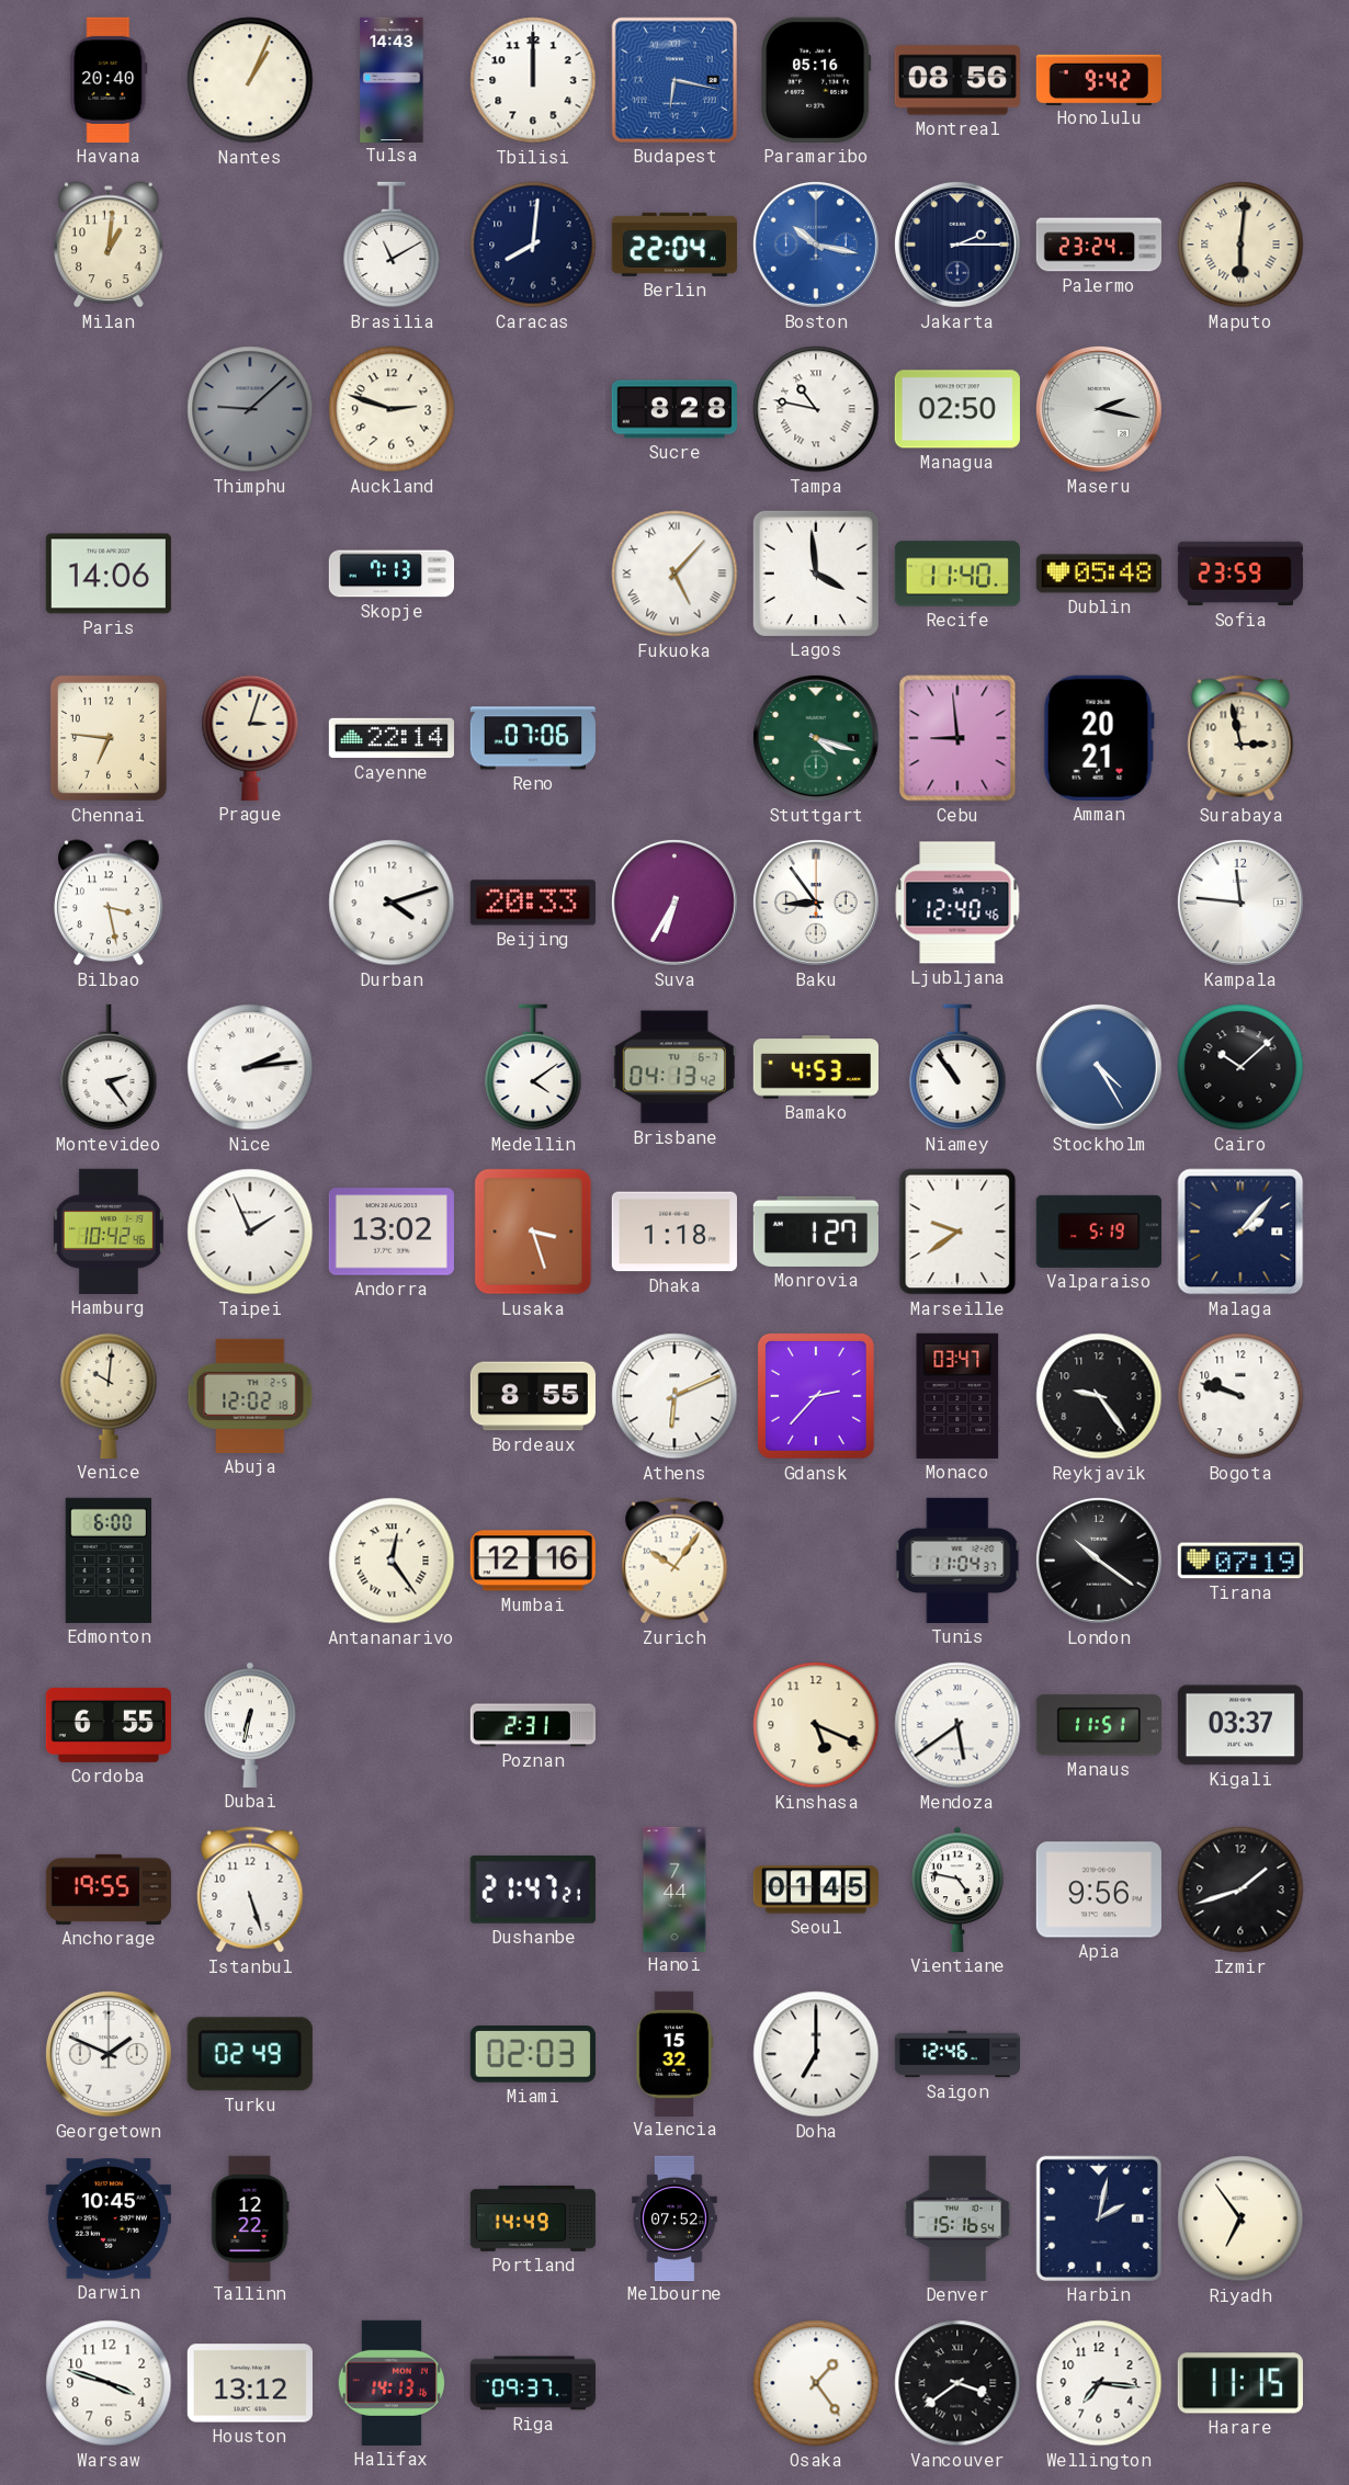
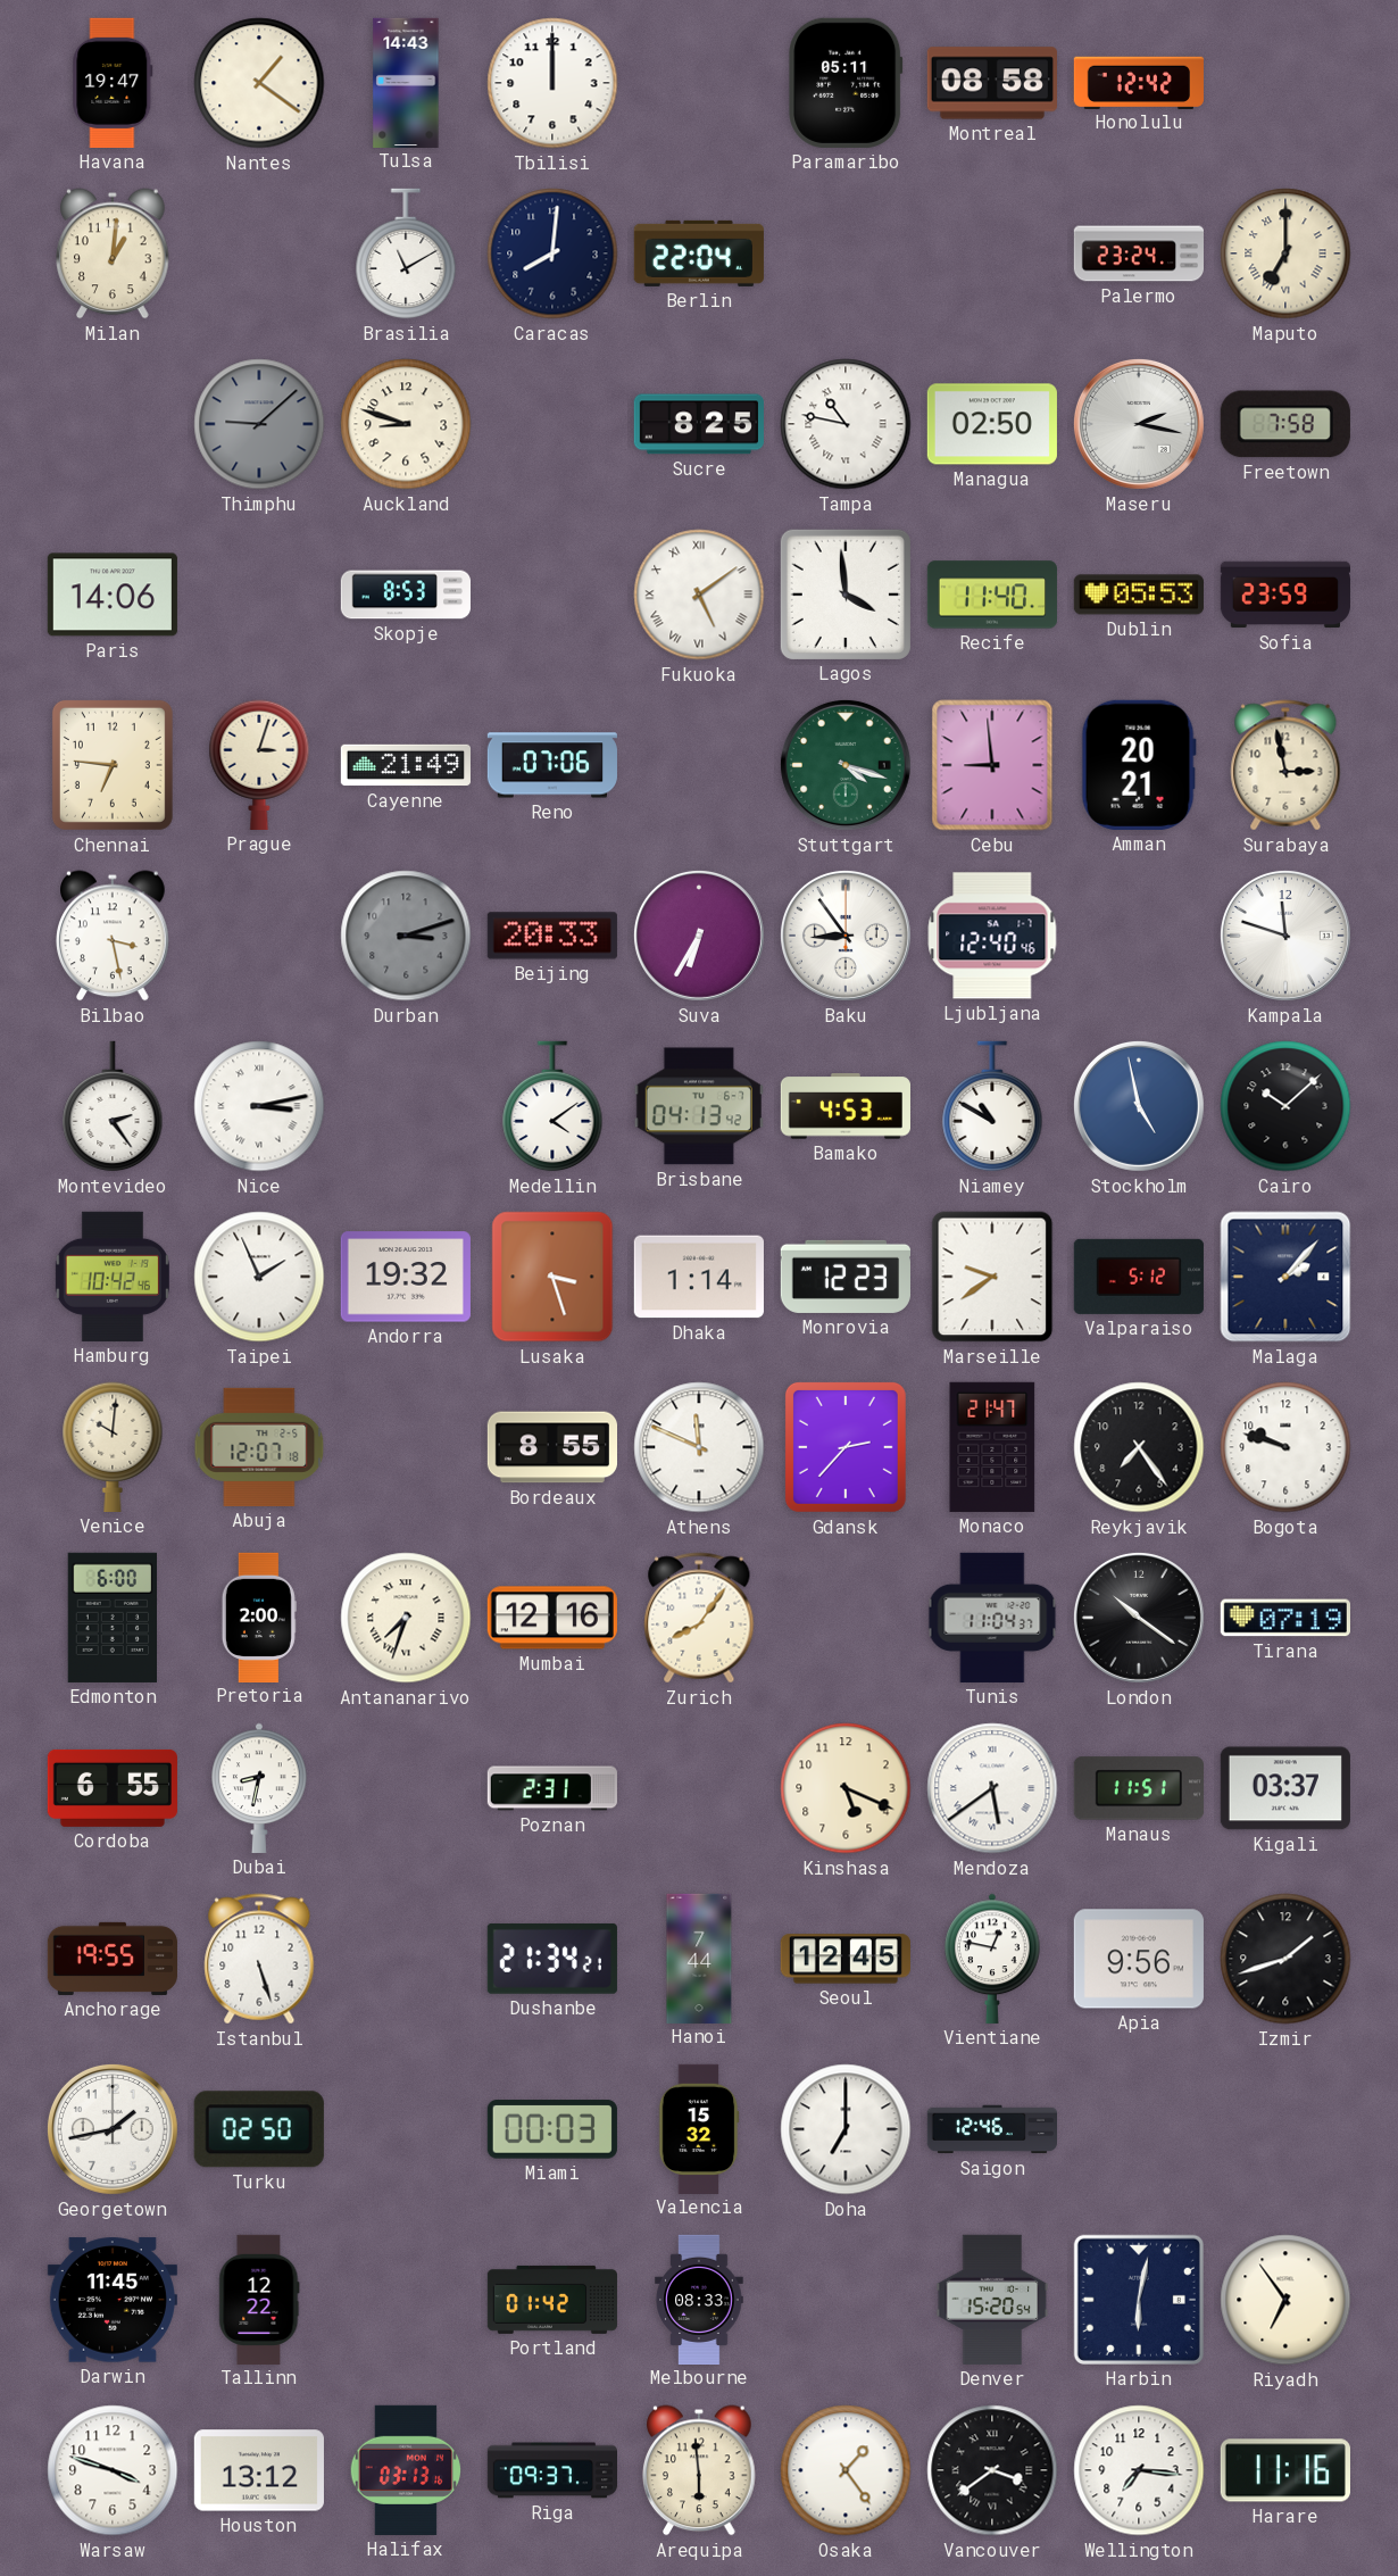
Havana: 20:40 -> 19:47
Nantes: 1:04 -> 1:21
Budapest: 6:17 -> none
Paramaribo: 05:16 -> 05:11
Montreal: 08:56 -> 08:58
Honolulu: 9:42 -> 12:42
Boston: 10:17 -> none
Jakarta: 2:15 -> none
Maputo: 6:01 -> 7:00
Auckland: 2:48 -> 8:48
Sucre: 8:28 -> 8:25
Freetown: none -> 7:58
Skopje: 7:13 -> 8:53
Fukuoka: 5:07 -> 5:09
Dublin: 05:48 -> 05:53
Cayenne: 22:14 -> 21:49
Durban: 4:12 -> 3:12
Durban dial: white -> grey
Kampala: 11:46 -> 11:48
Nice: 2:14 -> 3:13
Niamey: 10:54 -> 10:50
Stockholm: 4:25 -> 4:58
Andorra: 13:02 -> 19:32
Dhaka: 1:18 -> 1:14
Monrovia: 1:27 -> 12:23
Valparaiso: 5:19 -> 5:12
Abuja: 12:02 -> 12:07
Athens: 6:11 -> 11:49
Monaco: 03:47 -> 21:47
Reykjavik: 9:24 -> 7:24
Pretoria: none -> 2:00
Antananarivo: 12:24 -> 7:33
Zurich: 10:06 -> 8:06
Dubai: 6:32 -> 8:32
Dushanbe: 21:47 -> 21:34
Seoul: 01:45 -> 12:45
Vientiane: 4:47 -> 12:47
Georgetown: 1:49 -> 1:43
Turku: 02:49 -> 02:50
Miami: 02:03 -> 00:03
Darwin: 10:45 -> 11:45
Portland: 14:49 -> 01:42
Melbourne: 07:52 -> 08:33
Denver: 15:16 -> 15:20
Harbin: 2:02 -> 6:02
Halifax: 14:13 -> 03:13
Arequipa: none -> 5:59
Harare: 11:15 -> 11:16
